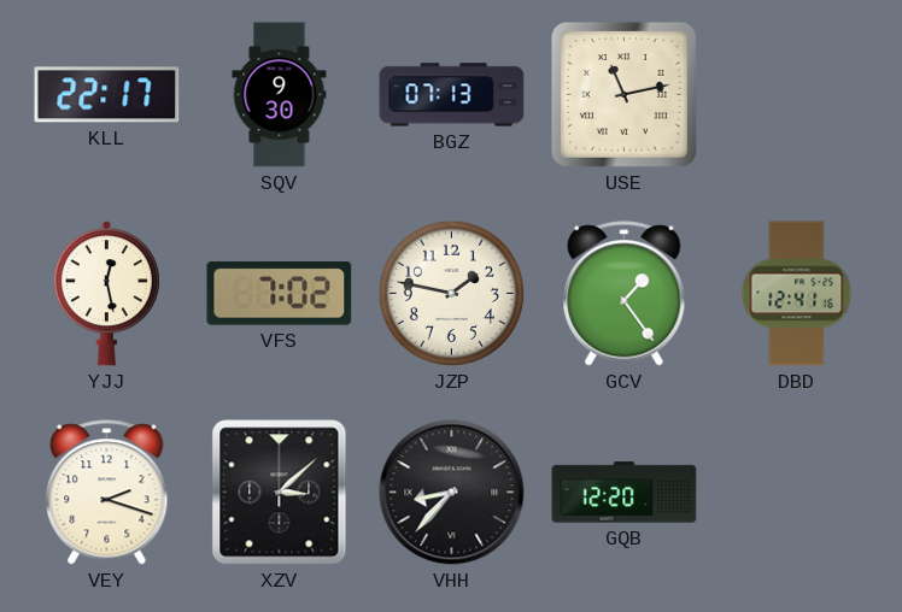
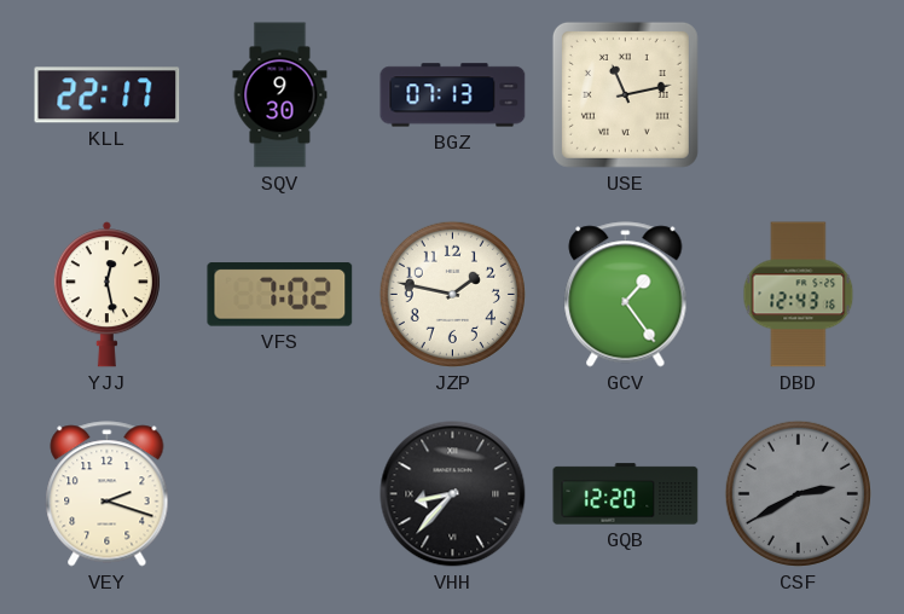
DBD: 12:41 -> 12:43
XZV: 3:08 -> none
CSF: none -> 2:40
